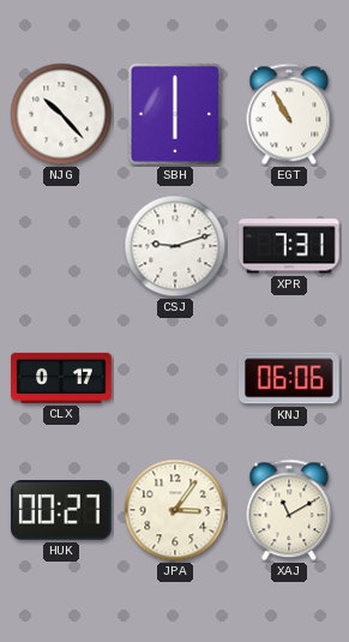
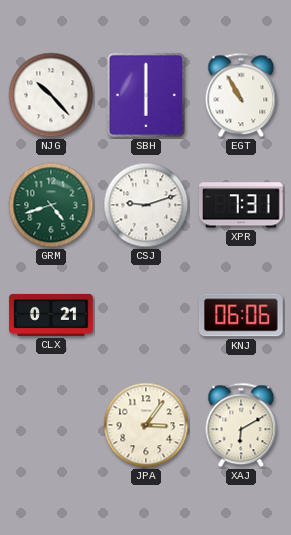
GRM: none -> 4:42
CLX: 0:17 -> 0:21
HUK: 00:27 -> none
XAJ: 11:10 -> 6:10
